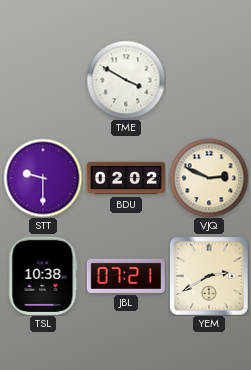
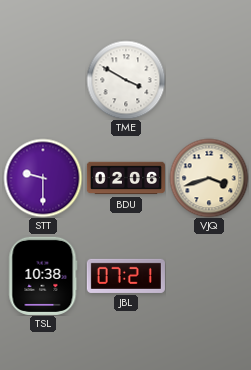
BDU: 02:02 -> 02:06
VJQ: 2:49 -> 3:42
YEM: 2:40 -> none
